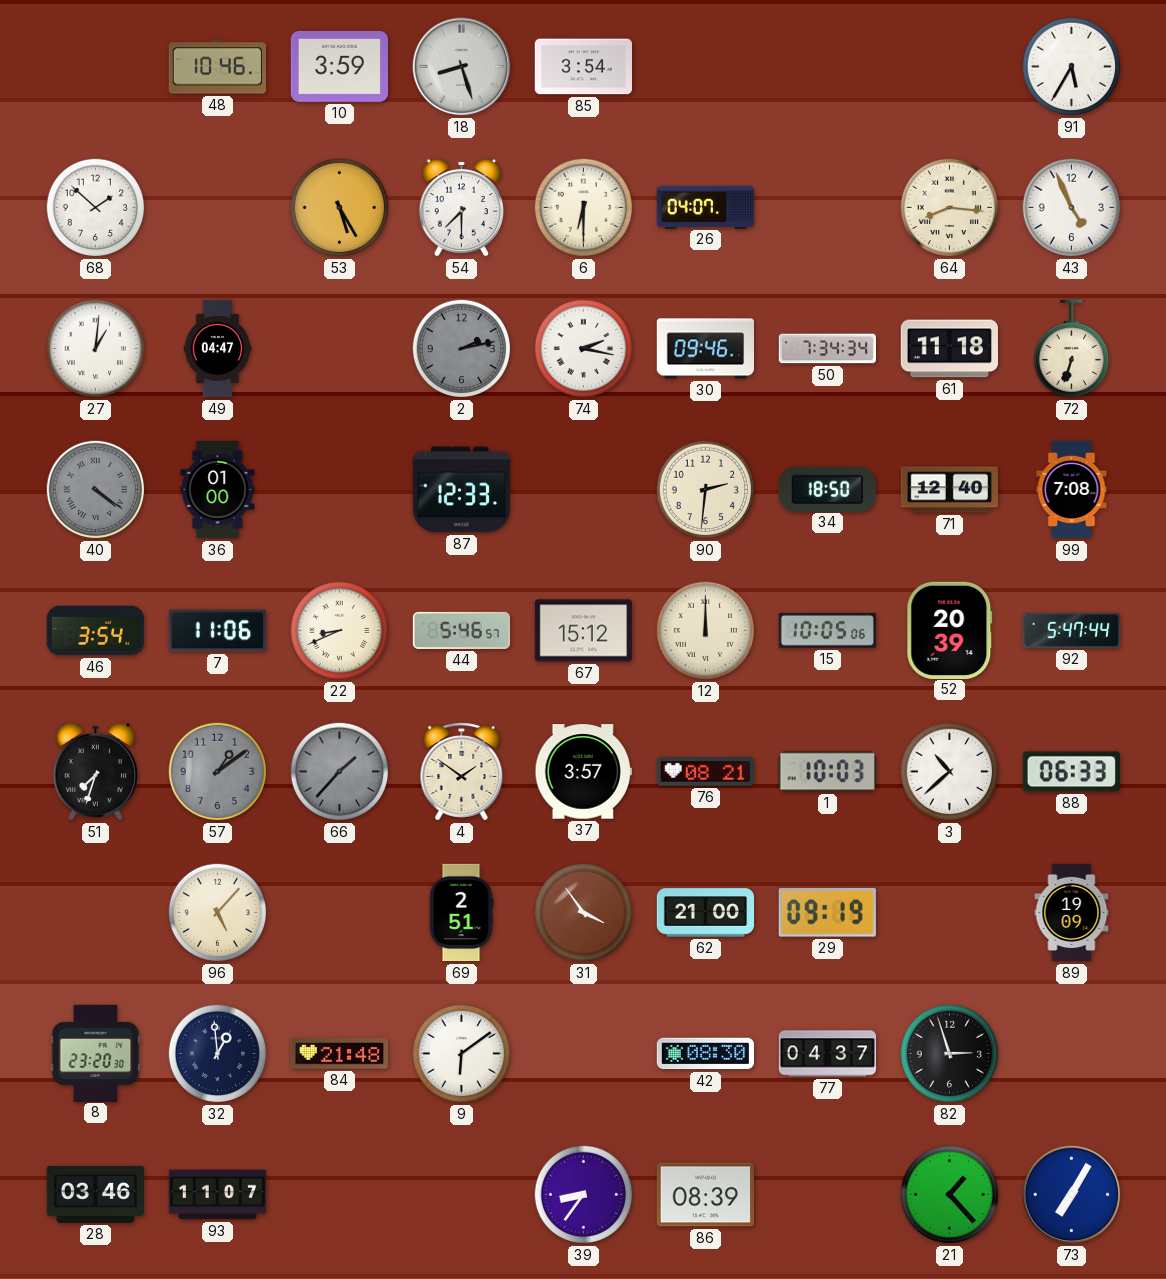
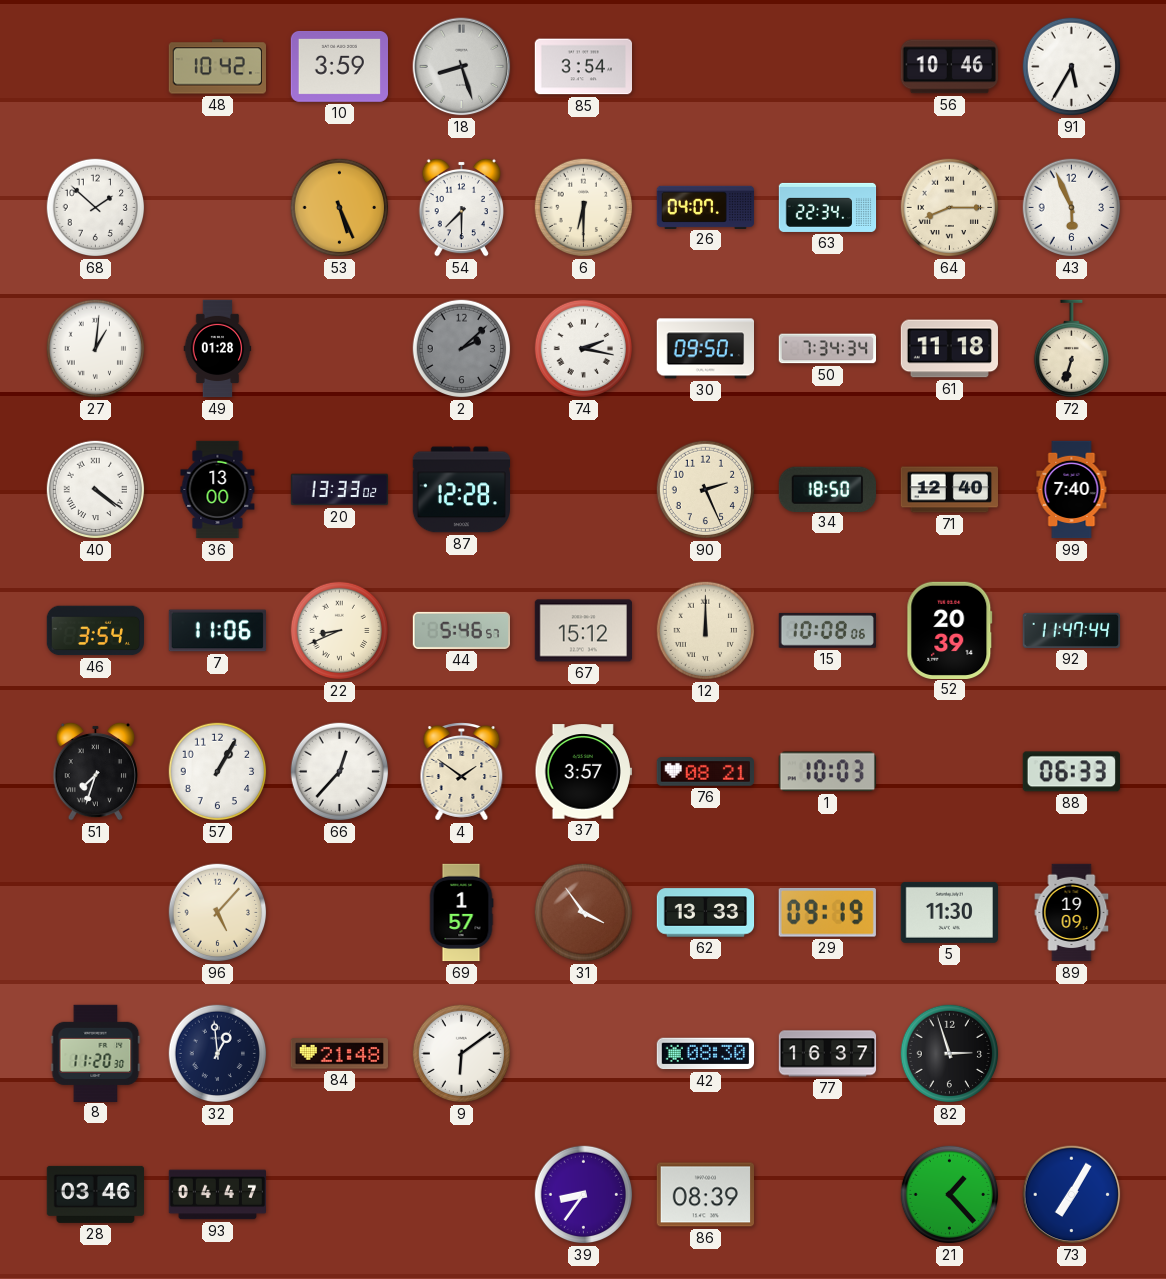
48: 10:46 -> 10:42
56: none -> 10:46
53: 5:25 -> 5:26
63: none -> 22:34
64: 8:16 -> 8:15
43: 4:56 -> 5:56
49: 04:47 -> 01:28
2: 2:13 -> 2:08
30: 09:46 -> 09:50
40 dial: grey -> white
36: 01:00 -> 13:00
20: none -> 13:33
87: 12:33 -> 12:28
90: 2:31 -> 2:26
99: 7:08 -> 7:40
15: 10:05 -> 10:08
92: 5:47 -> 11:47
57: 1:09 -> 1:05
57 dial: grey -> white
66: 1:37 -> 12:37
66 dial: grey -> white
3: 10:38 -> none
69: 2:51 -> 1:57
62: 21:00 -> 13:33
5: none -> 11:30
8: 23:20 -> 11:20
77: 04:37 -> 16:37
93: 11:07 -> 04:47
